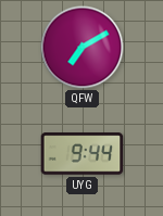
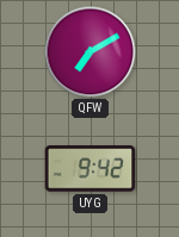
UYG: 9:44 -> 9:42
